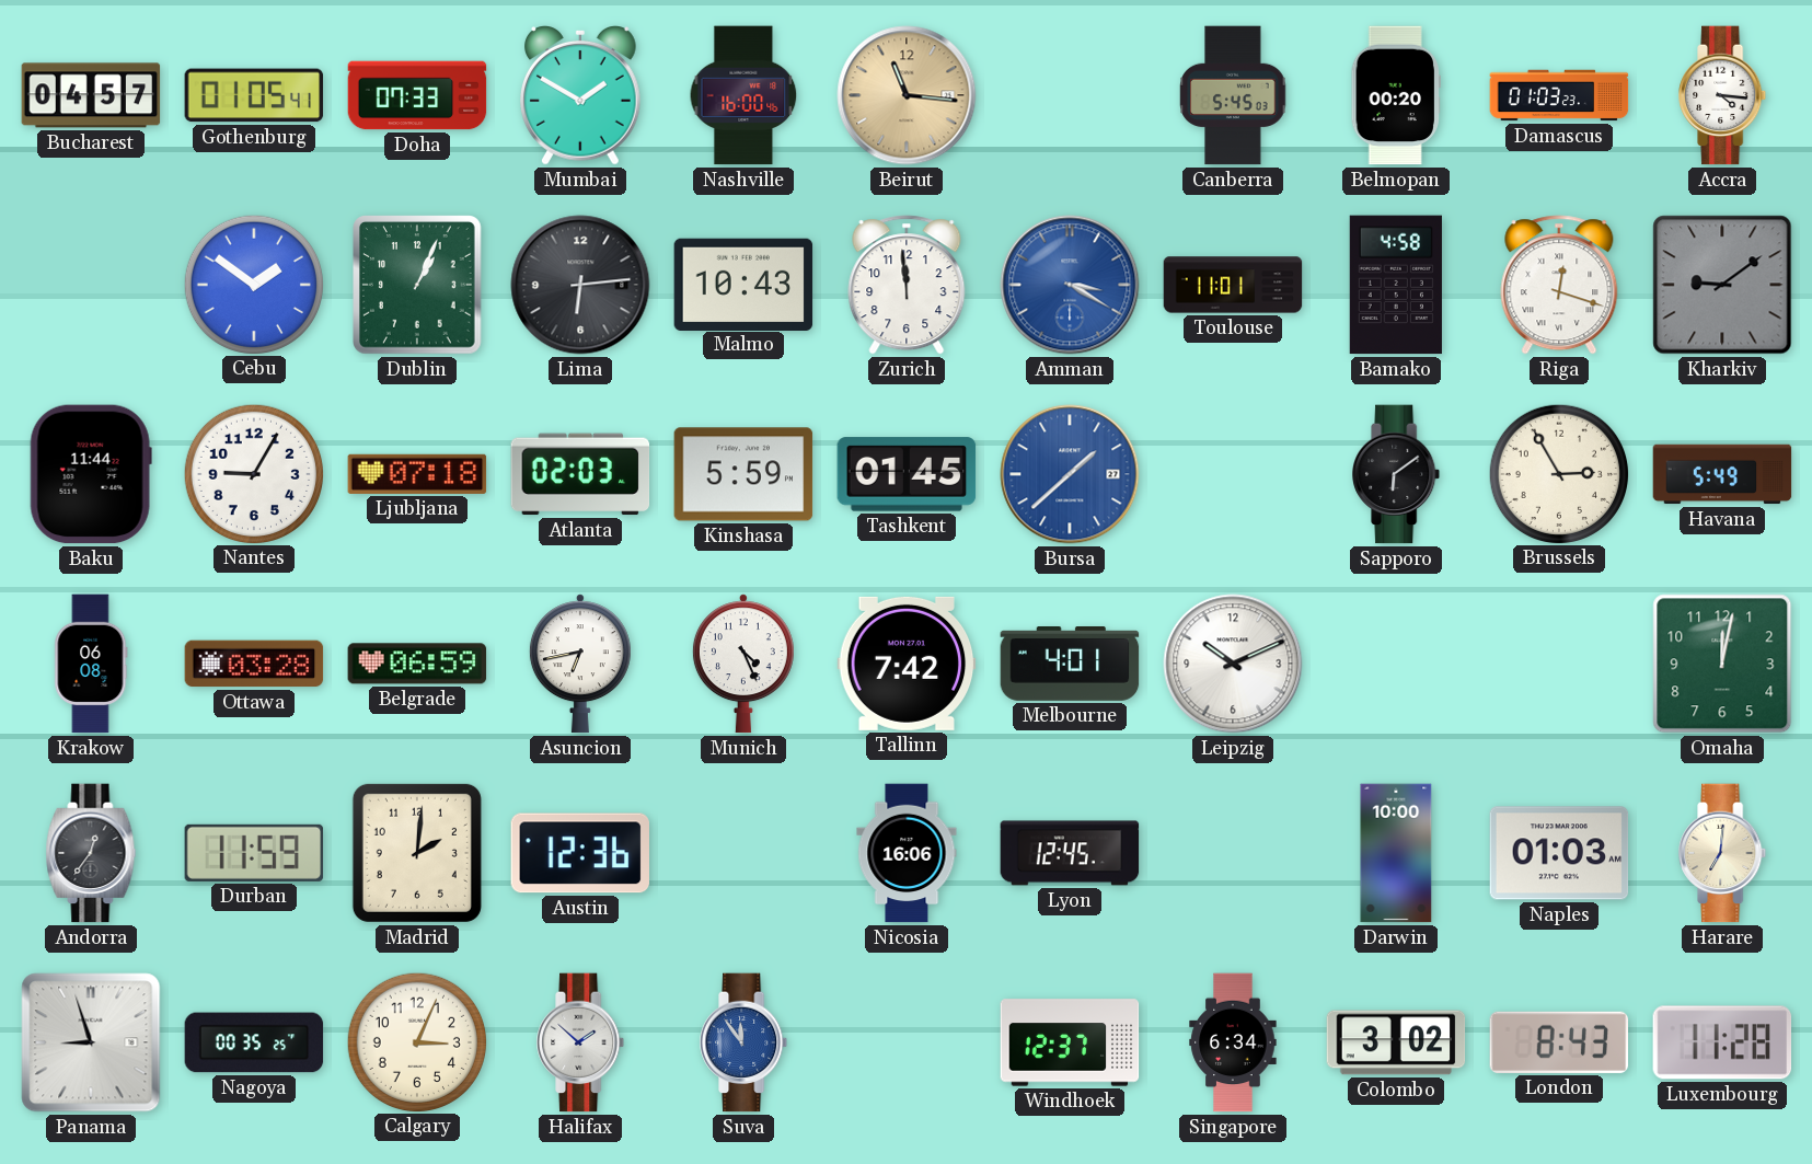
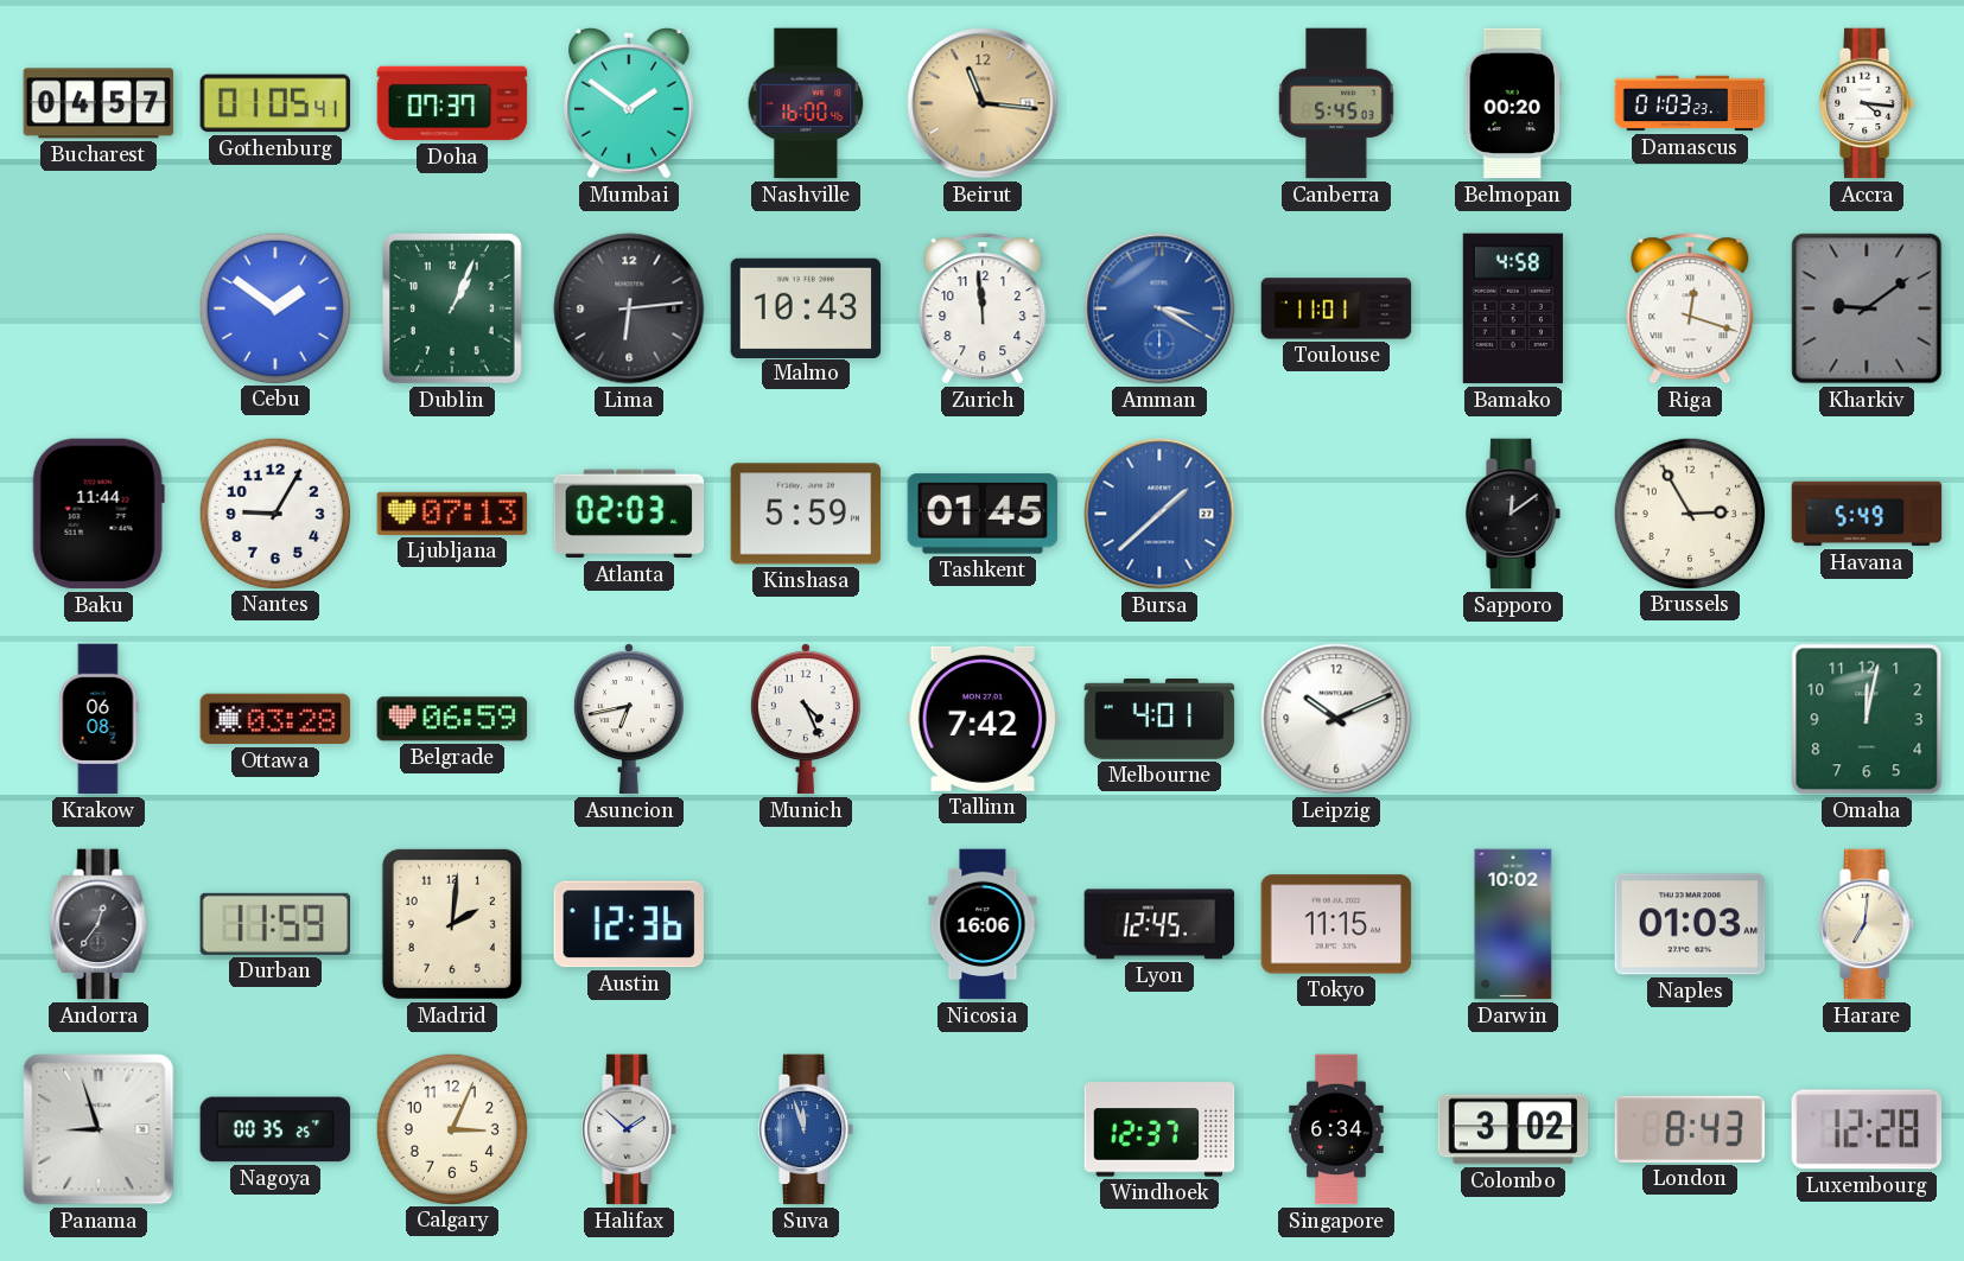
Doha: 07:33 -> 07:37
Mumbai: 1:50 -> 1:51
Ljubljana: 07:18 -> 07:13
Sapporo: 6:09 -> 12:09
Tokyo: none -> 11:15
Darwin: 10:00 -> 10:02
Suva: 11:54 -> 11:57
Luxembourg: 11:28 -> 12:28
